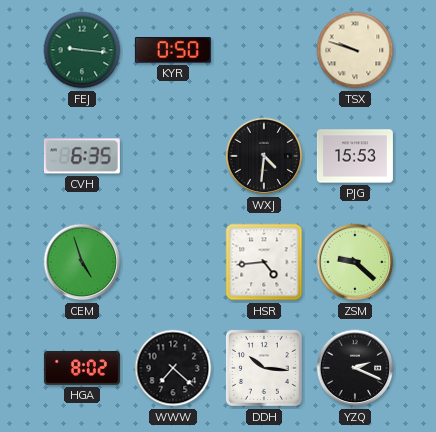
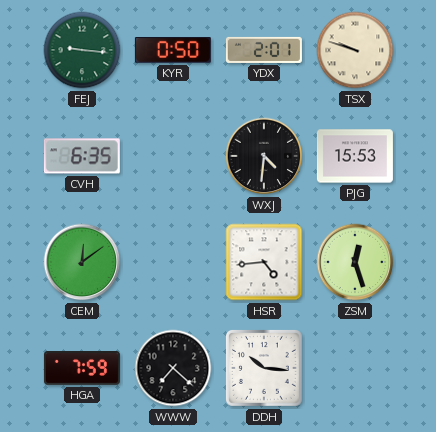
YDX: none -> 2:01
CEM: 4:57 -> 12:09
ZSM: 9:22 -> 12:27
HGA: 8:02 -> 7:59
YZQ: 2:19 -> none
